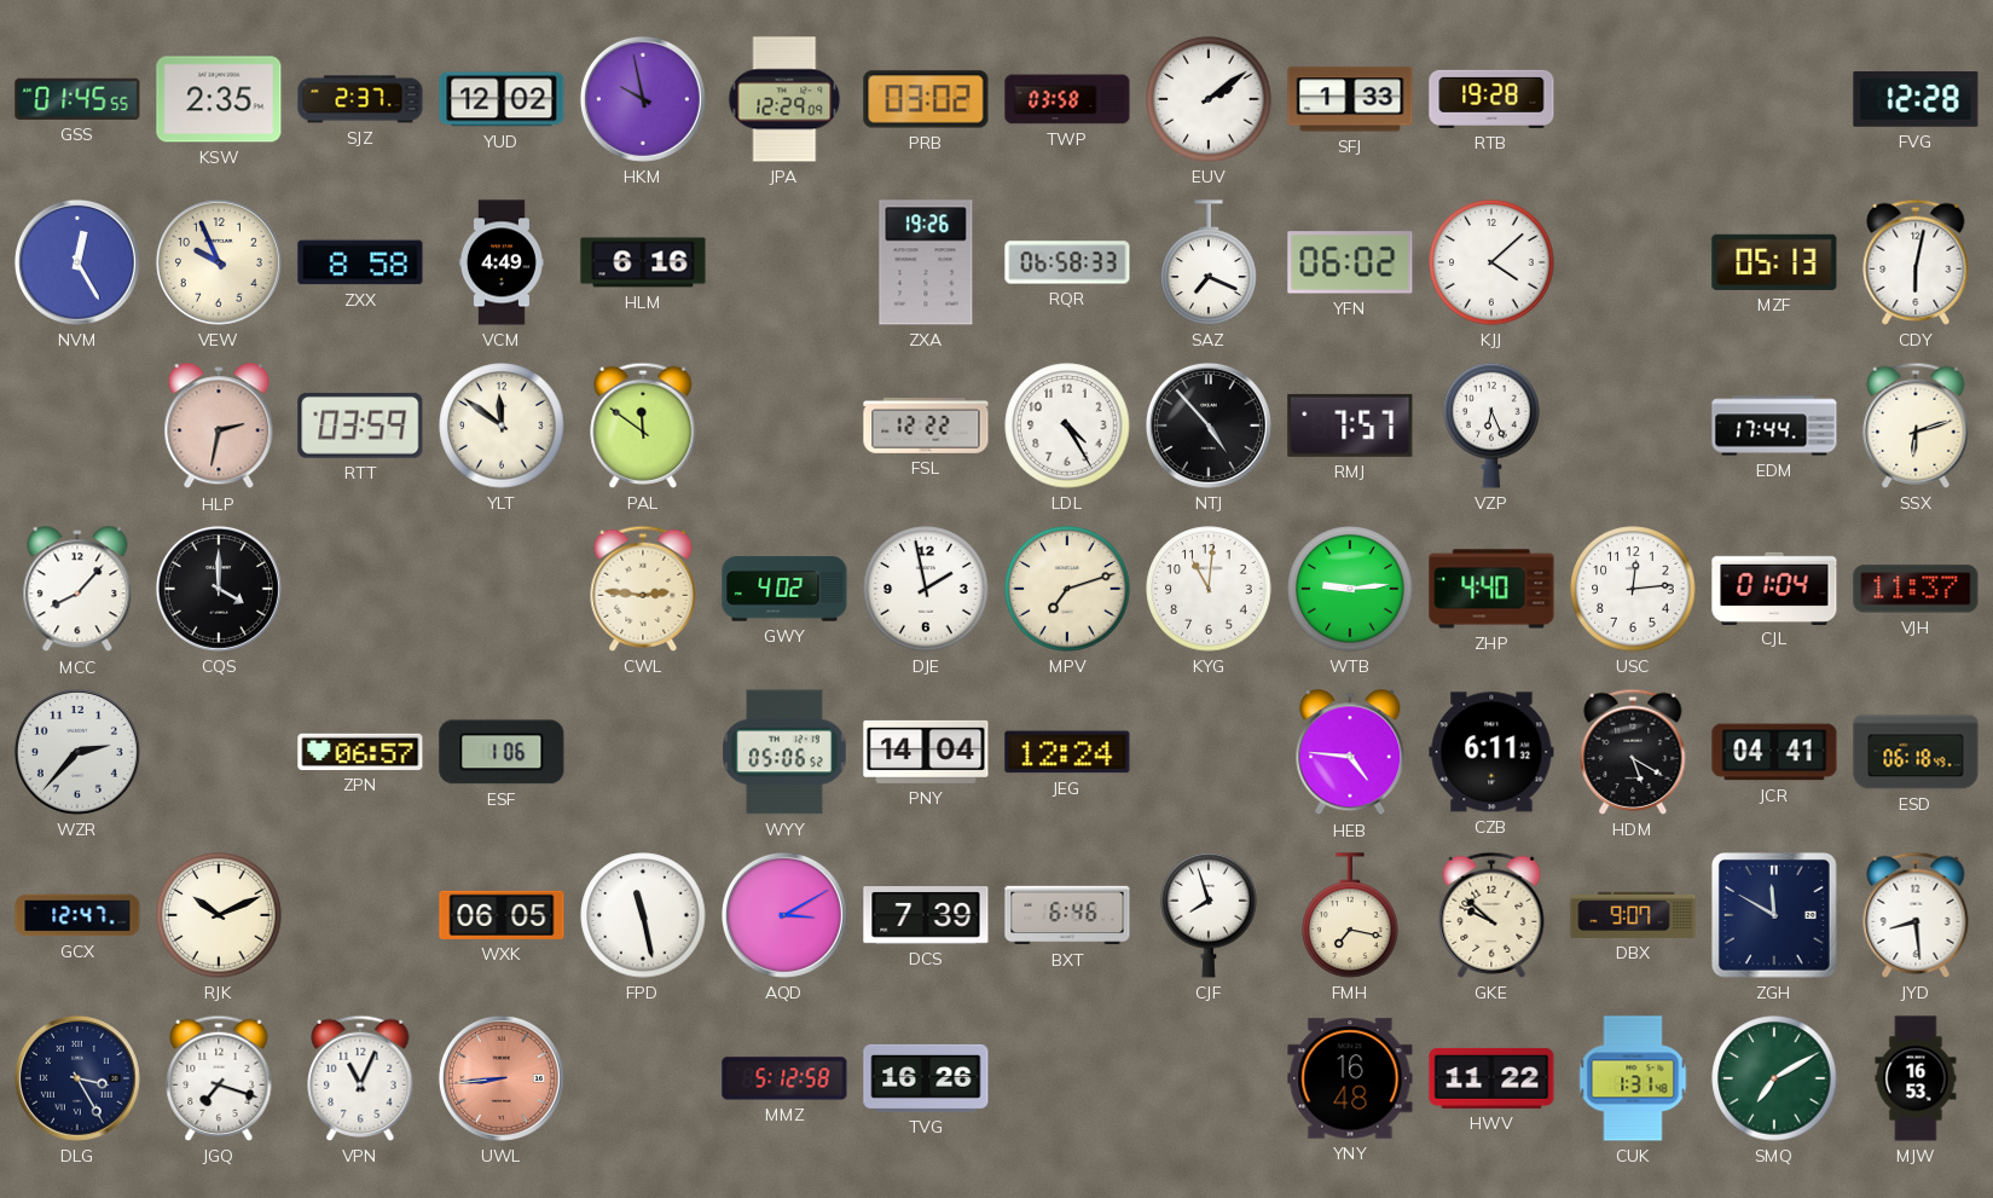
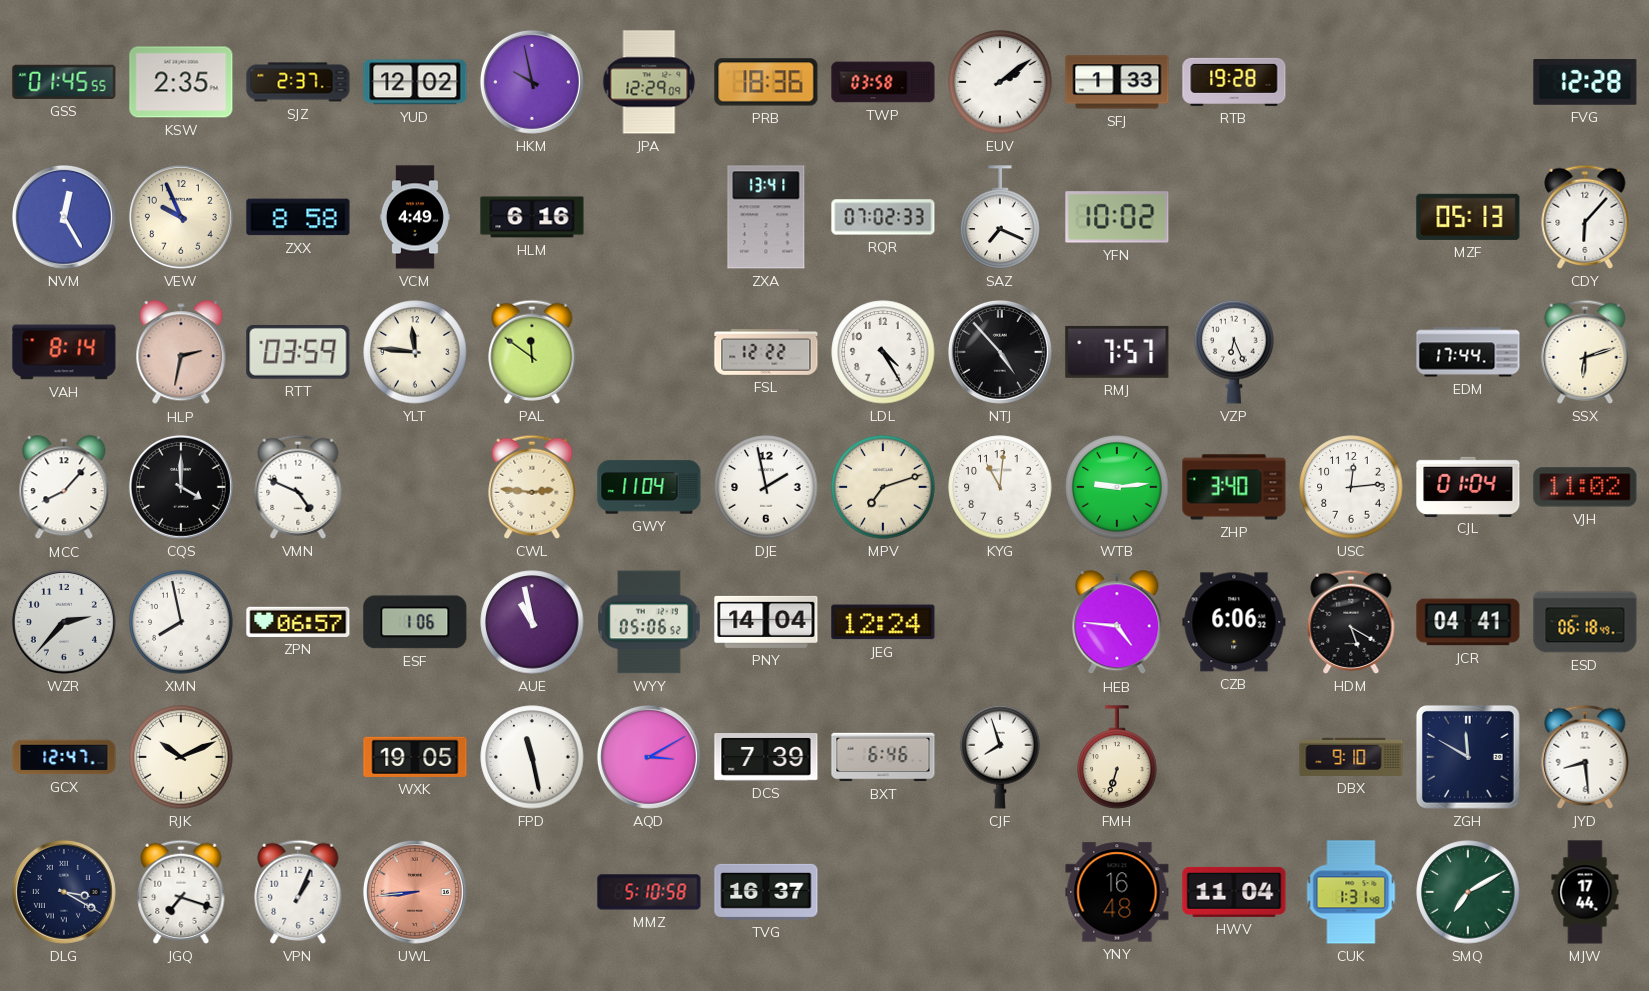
PRB: 03:02 -> 18:36
ZXA: 19:26 -> 13:41
RQR: 06:58 -> 07:02
YFN: 06:02 -> 10:02
KJJ: 4:08 -> none
CDY: 6:02 -> 6:07
VAH: none -> 8:14
YLT: 11:51 -> 11:46
VMN: none -> 4:49
GWY: 4:02 -> 11:04
ZHP: 4:40 -> 3:40
VJH: 11:37 -> 11:02
XMN: none -> 7:58
AUE: none -> 10:58
CZB: 6:11 -> 6:06
WXK: 06:05 -> 19:05
FMH: 7:17 -> 6:33
GKE: 9:52 -> none
DBX: 9:07 -> 9:10
DLG: 3:25 -> 3:20
VPN: 11:04 -> 1:04
MMZ: 5:12 -> 5:10
TVG: 16:26 -> 16:37
HWV: 11:22 -> 11:04
MJW: 16:53 -> 17:44
